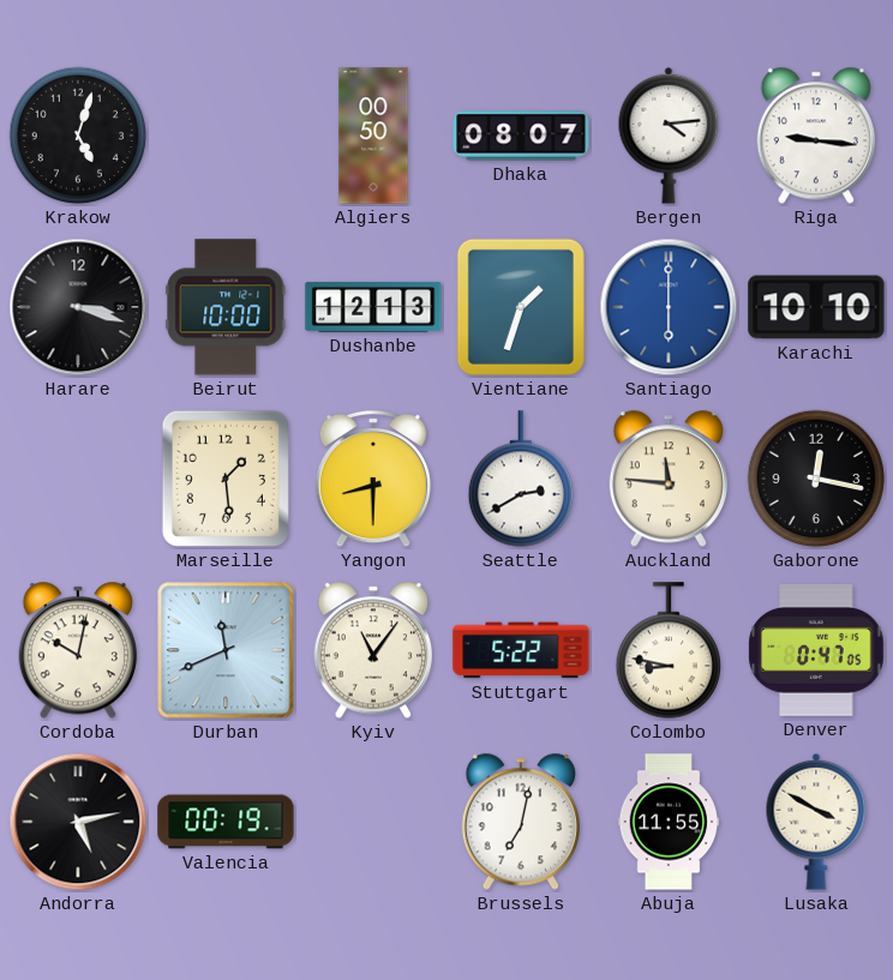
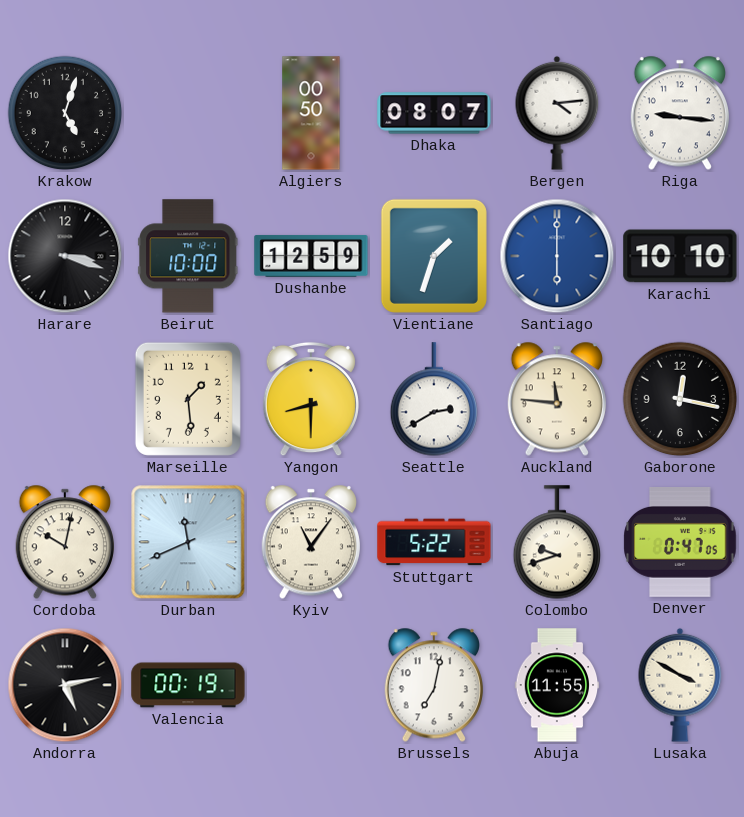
Dushanbe: 12:13 -> 12:59
Colombo: 8:47 -> 9:42
